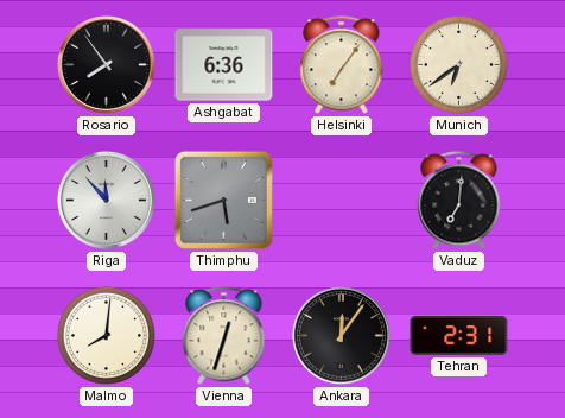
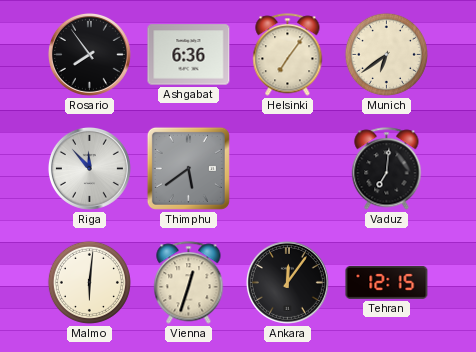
Thimphu: 5:42 -> 5:39
Malmo: 8:01 -> 6:01
Tehran: 2:31 -> 12:15
